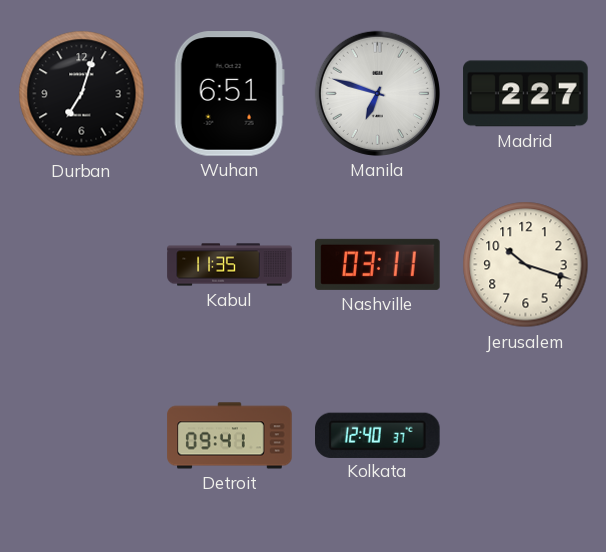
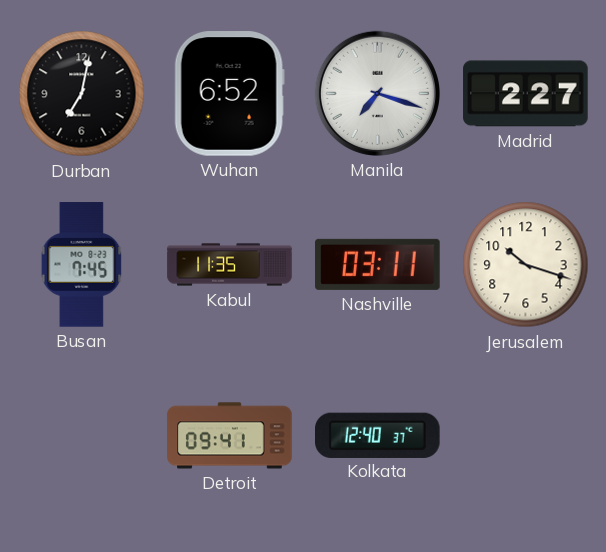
Durban: 7:03 -> 7:02
Wuhan: 6:51 -> 6:52
Manila: 6:48 -> 7:18
Busan: none -> 7:45
